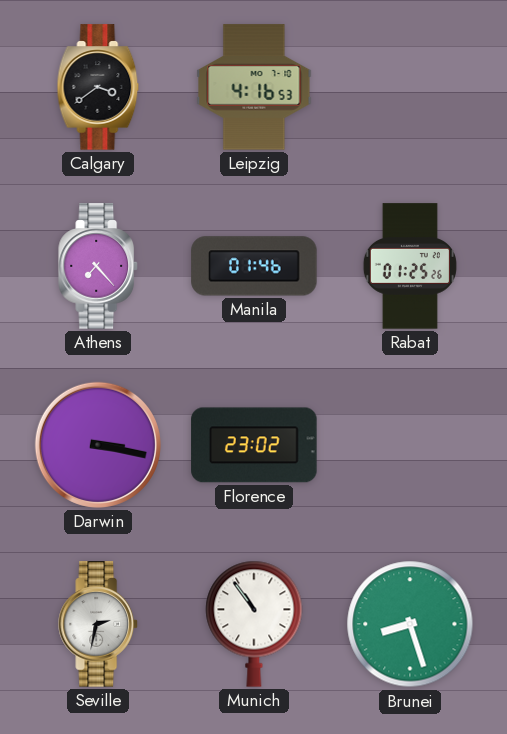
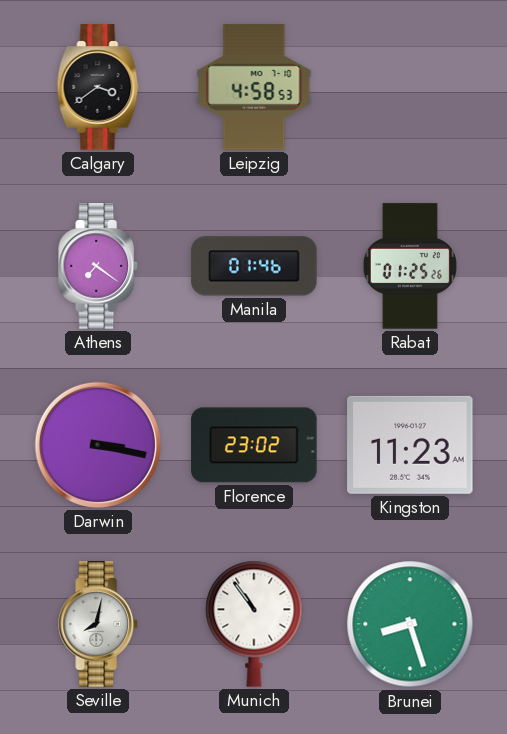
Leipzig: 4:16 -> 4:58
Athens: 7:23 -> 7:21
Kingston: none -> 11:23
Seville: 2:32 -> 8:02
